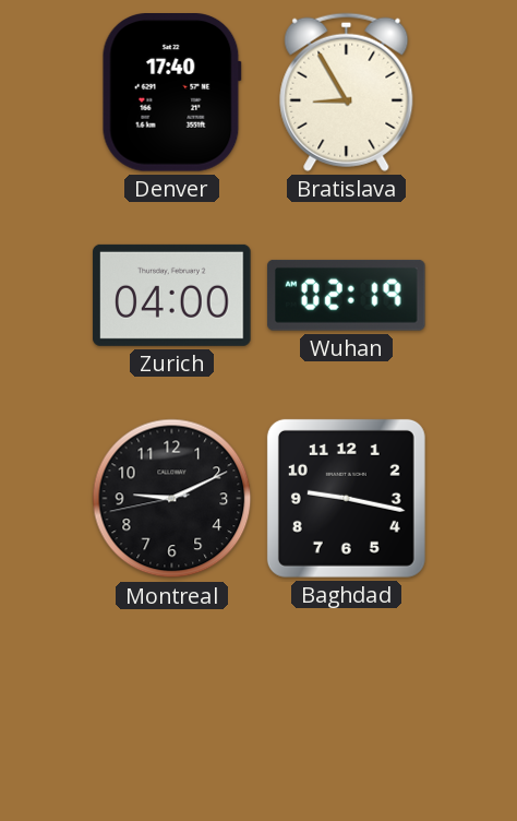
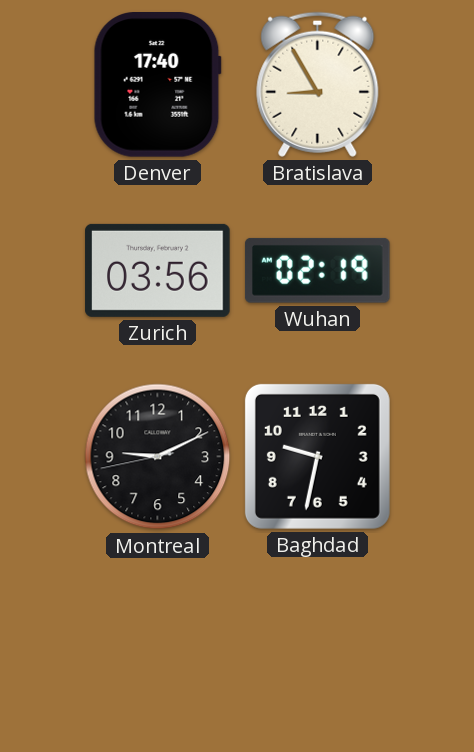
Zurich: 04:00 -> 03:56
Baghdad: 9:17 -> 9:32
